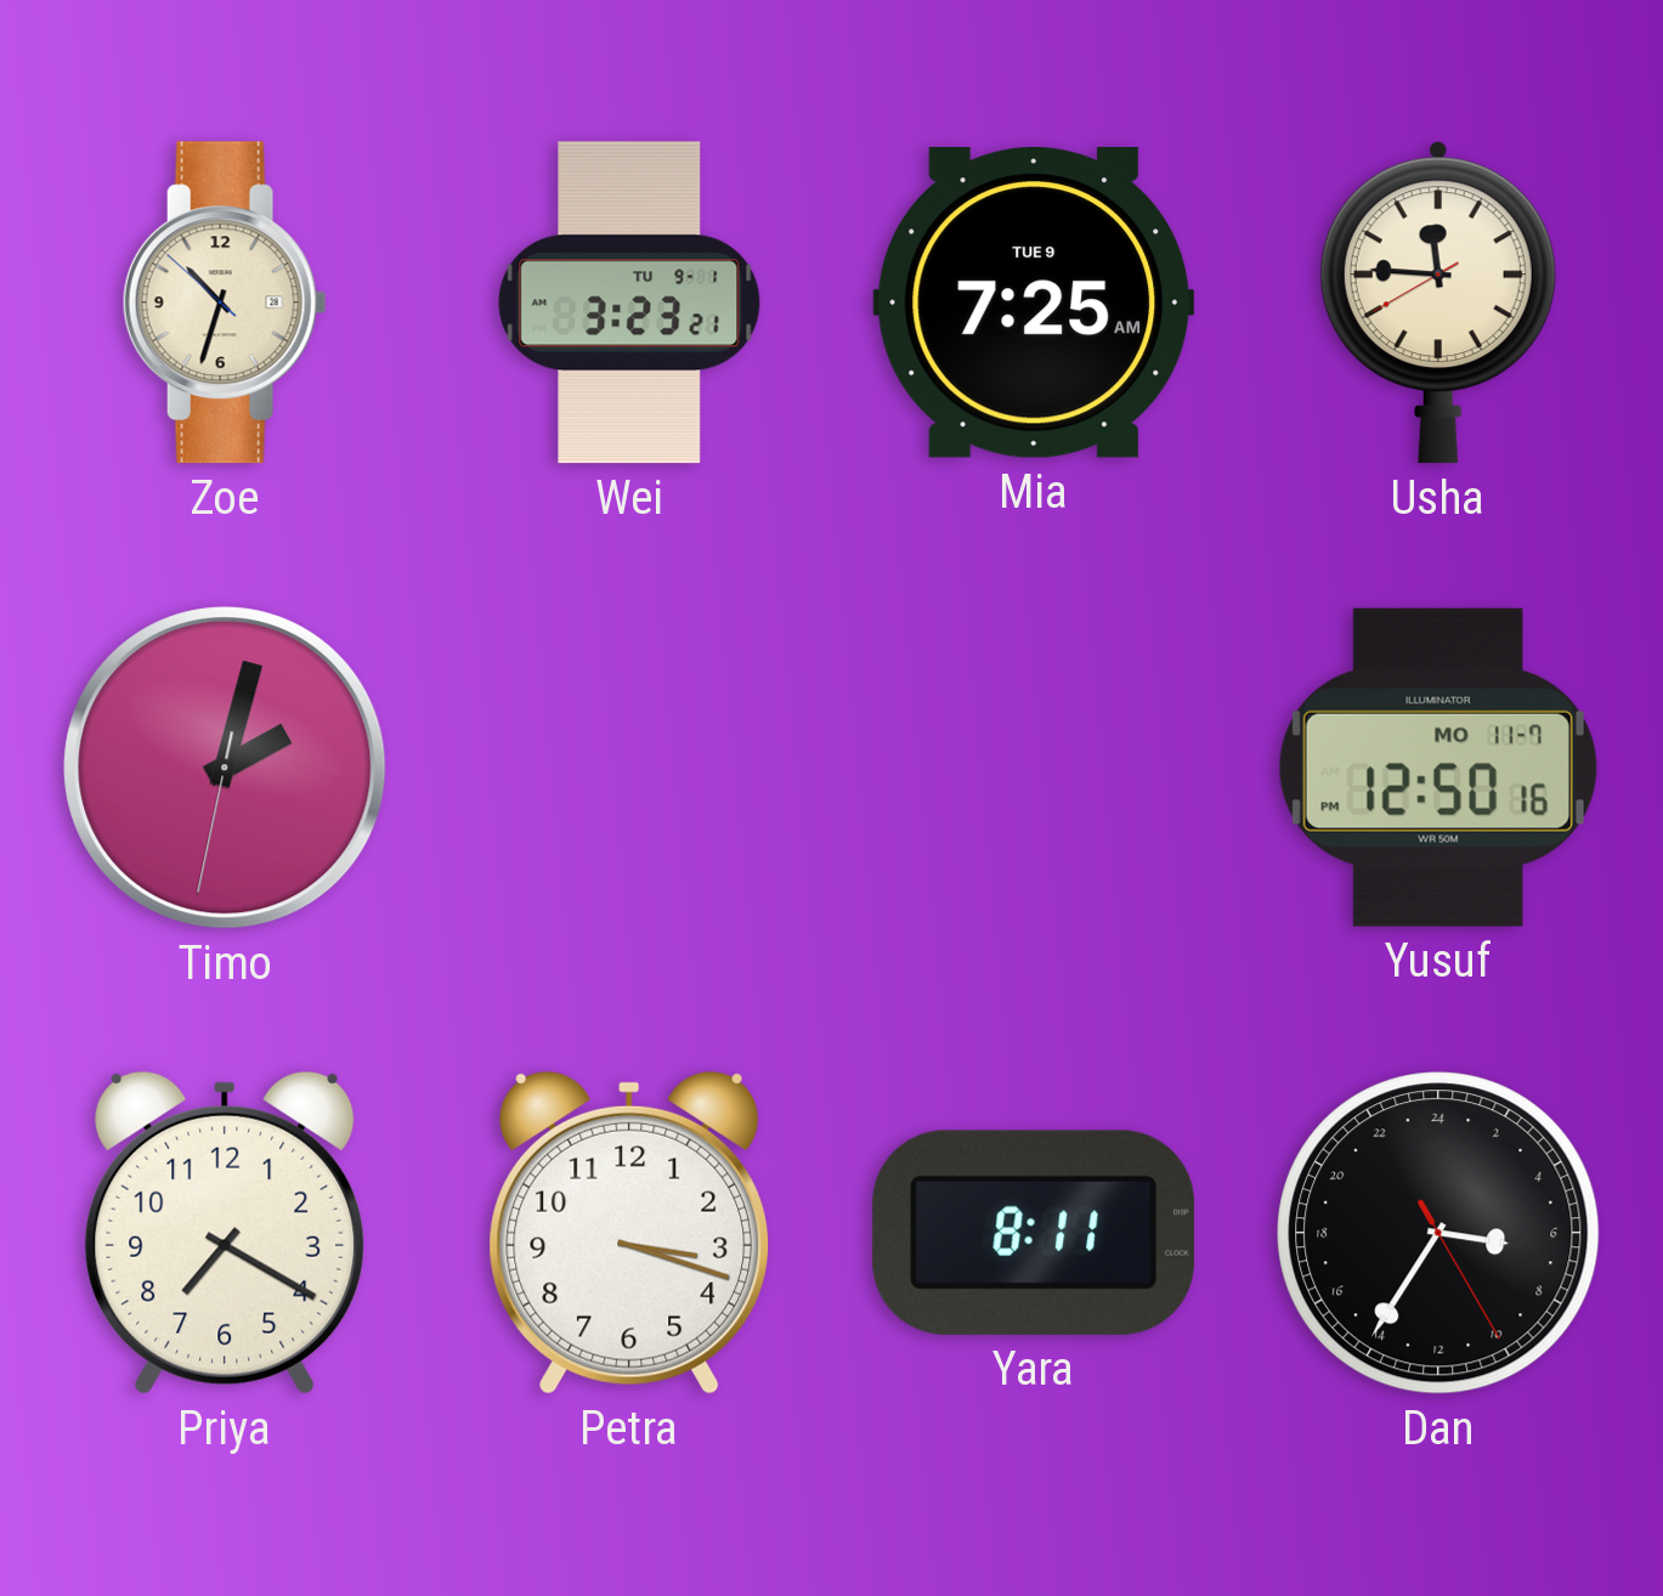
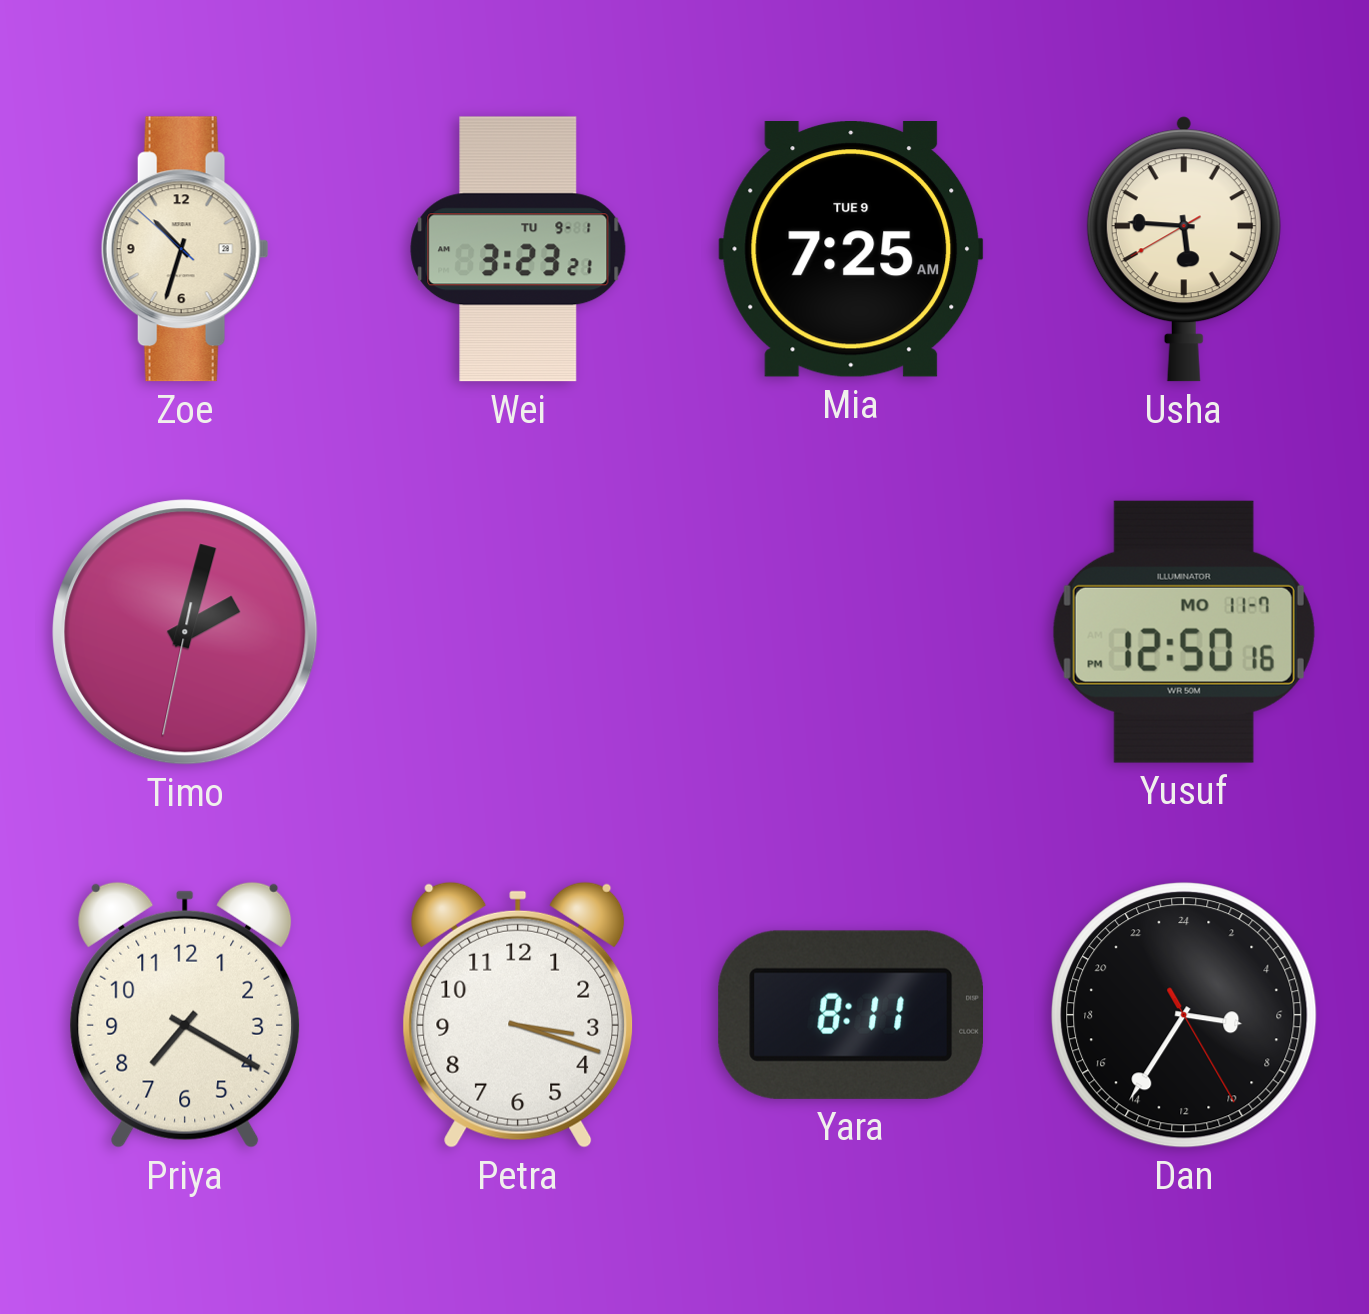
Usha: 11:45 -> 5:45
